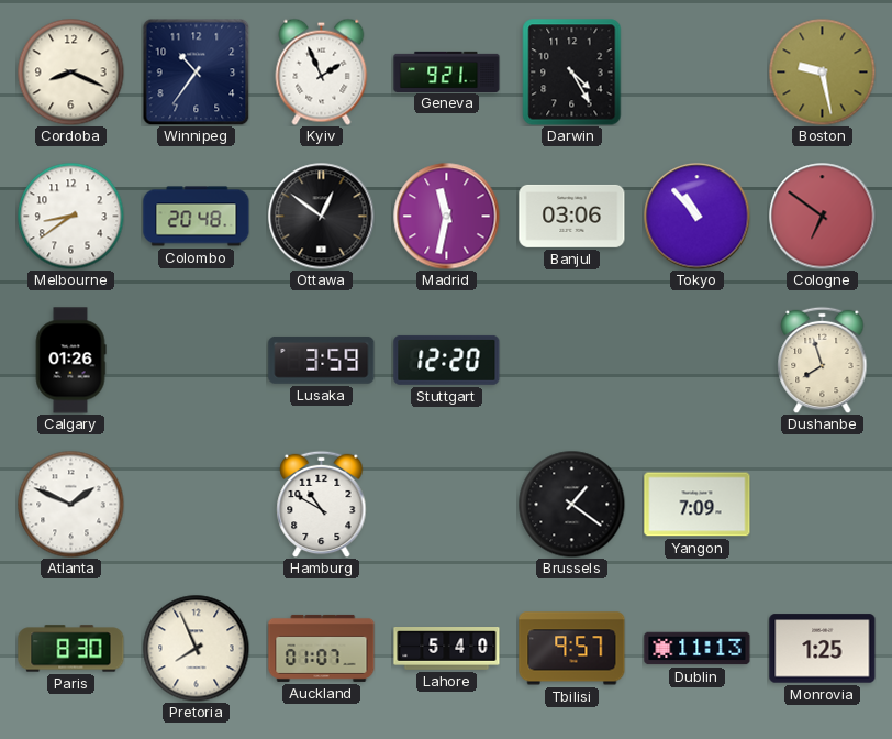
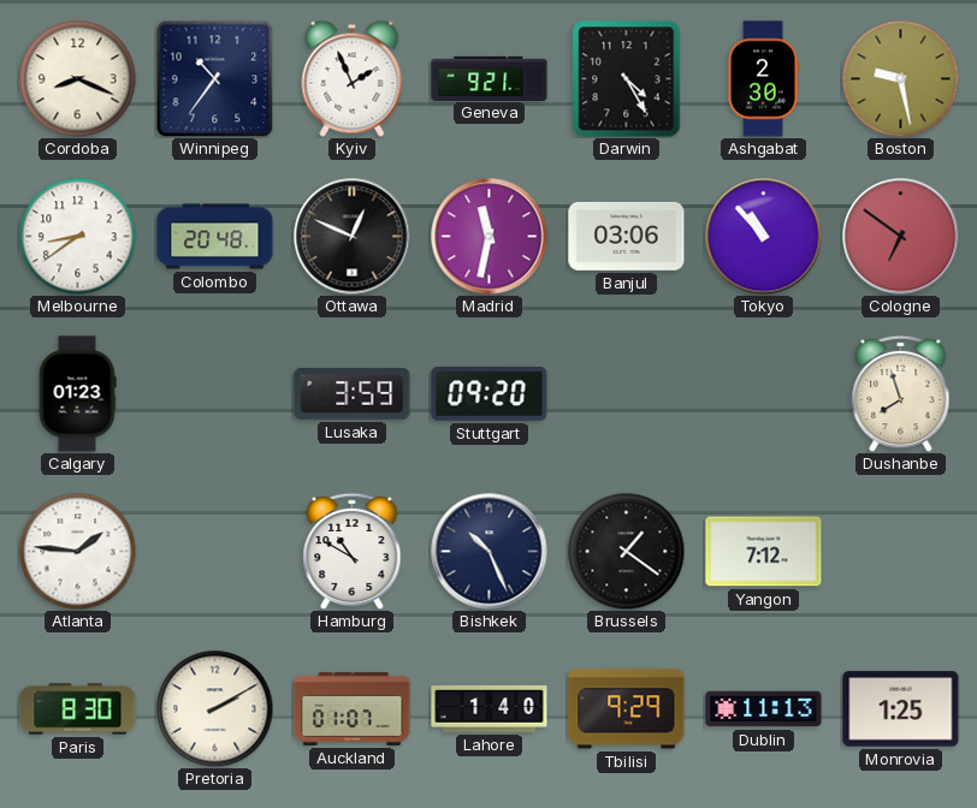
Ashgabat: none -> 2:30
Ottawa: 12:51 -> 12:49
Calgary: 01:26 -> 01:23
Stuttgart: 12:20 -> 09:20
Atlanta: 1:49 -> 1:46
Bishkek: none -> 10:26
Yangon: 7:09 -> 7:12
Pretoria: 7:56 -> 2:10
Lahore: 5:40 -> 1:40
Tbilisi: 9:57 -> 9:29
